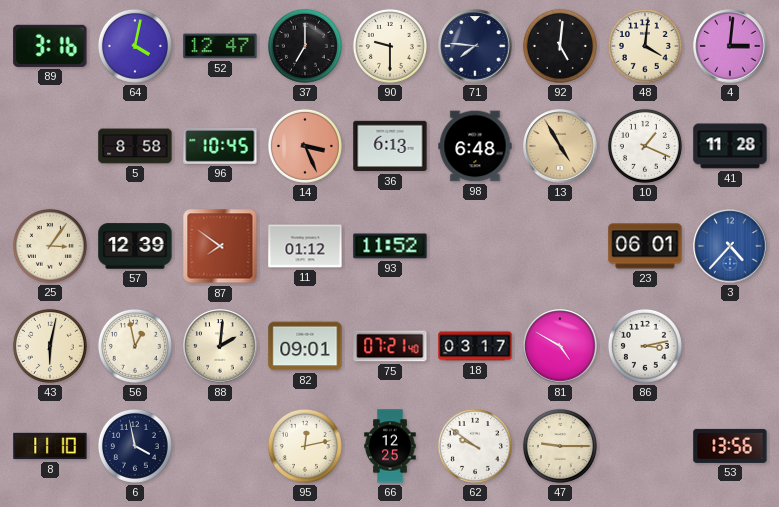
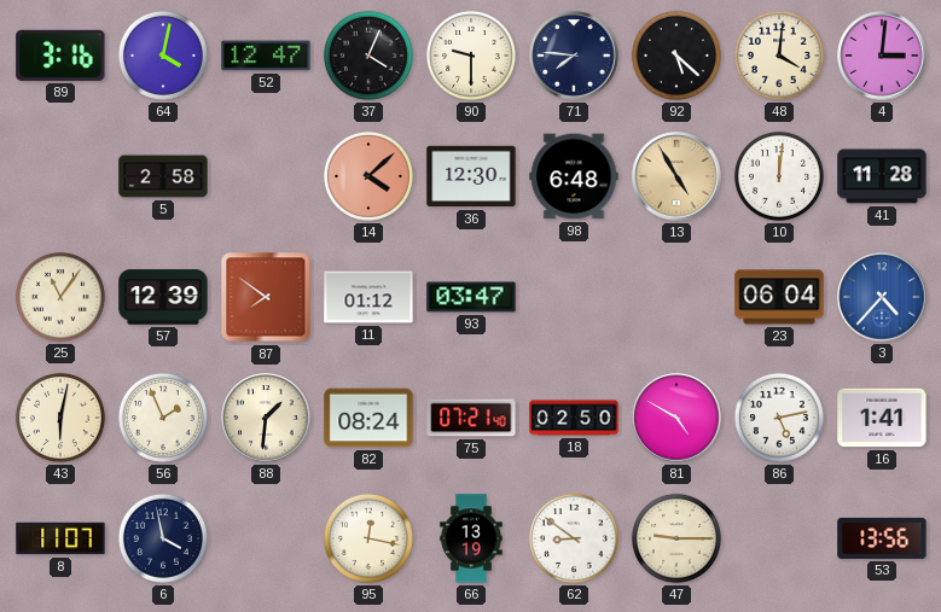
37: 7:00 -> 4:04
92: 5:01 -> 5:22
5: 8:58 -> 2:58
96: 10:45 -> none
14: 3:26 -> 4:08
36: 6:13 -> 12:30
10: 1:19 -> 12:01
25: 3:06 -> 11:06
93: 11:52 -> 03:47
23: 06:01 -> 06:04
56: 12:58 -> 1:56
88: 2:01 -> 1:31
82: 09:01 -> 08:24
18: 03:17 -> 02:50
86: 3:13 -> 5:13
16: none -> 1:41
8: 11:10 -> 11:07
95: 12:13 -> 12:17
66: 12:25 -> 13:19
62: 9:51 -> 8:51
